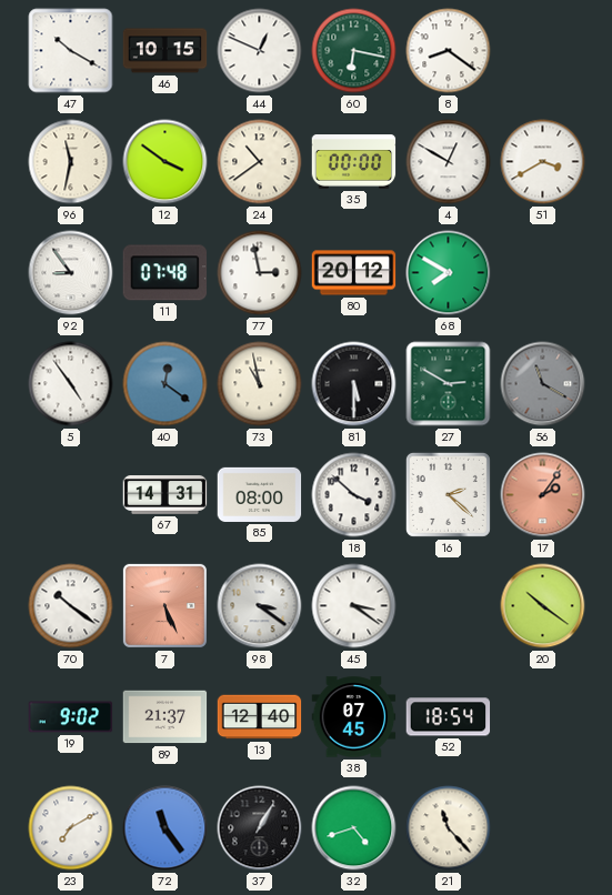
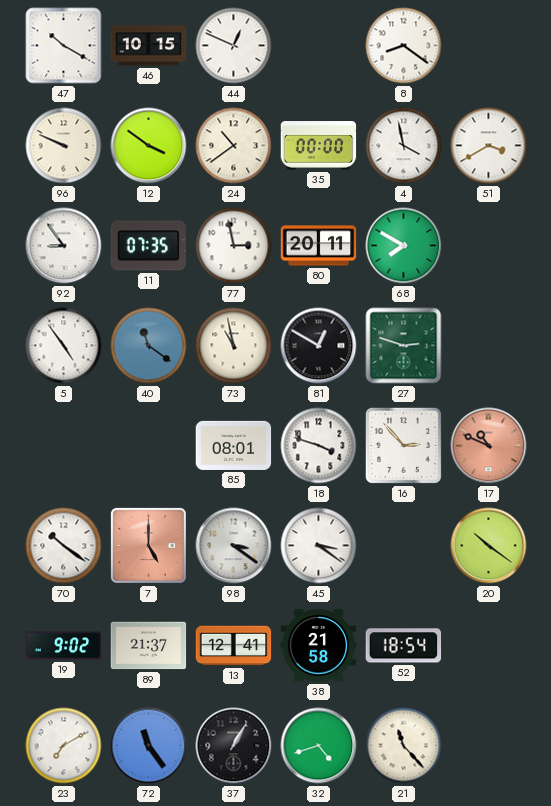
60: 6:17 -> none
96: 11:32 -> 9:49
4: 12:50 -> 3:58
11: 07:48 -> 07:35
80: 20:12 -> 20:11
40: 12:21 -> 11:21
81: 5:30 -> 12:50
27: 2:50 -> 2:48
56: 11:20 -> none
67: 14:31 -> none
85: 08:00 -> 08:01
18: 3:52 -> 3:48
16: 2:22 -> 2:53
17: 2:06 -> 10:49
7: 5:26 -> 5:00
13: 12:40 -> 12:41
38: 07:45 -> 21:58
